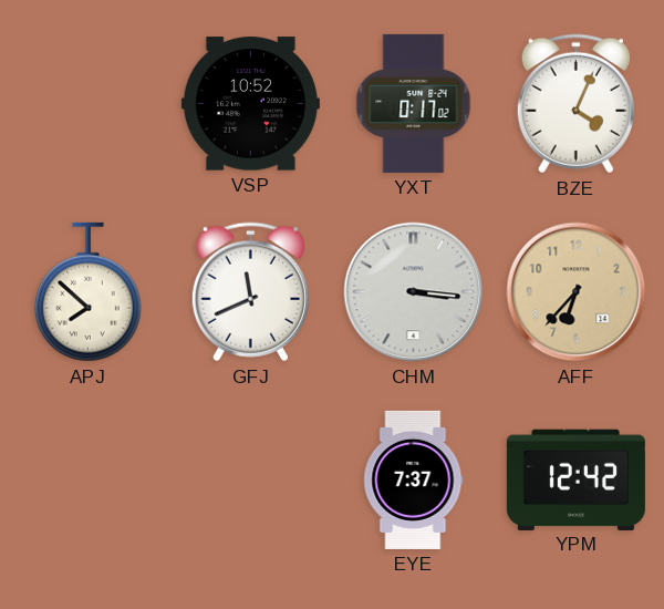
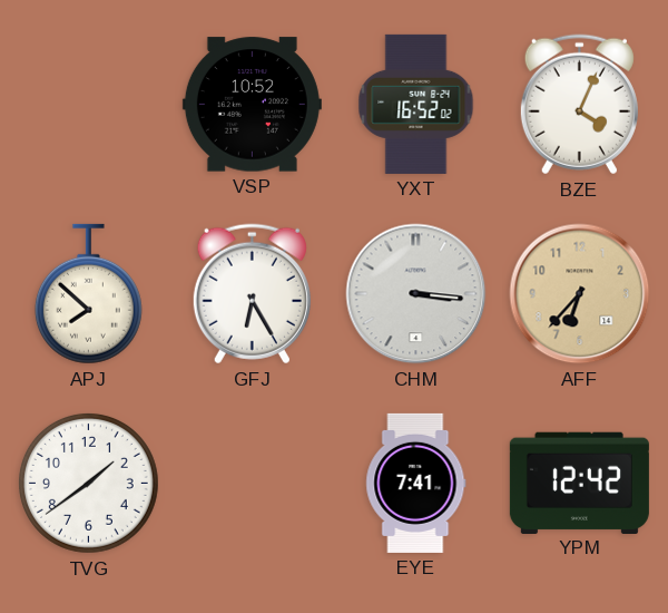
YXT: 0:17 -> 16:52
GFJ: 11:41 -> 6:25
TVG: none -> 1:39
EYE: 7:37 -> 7:41
